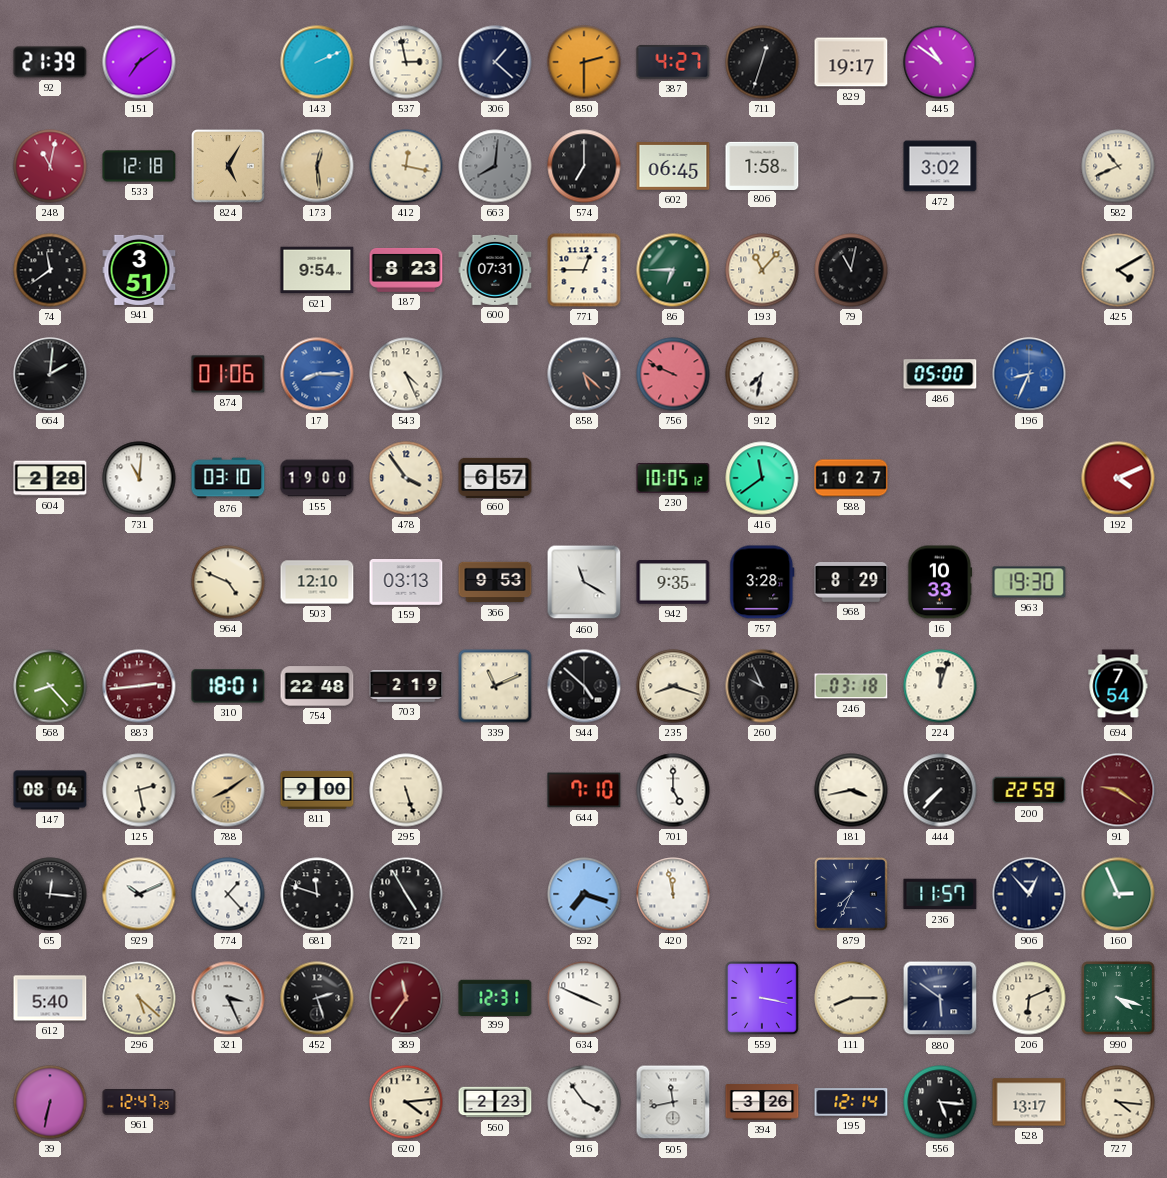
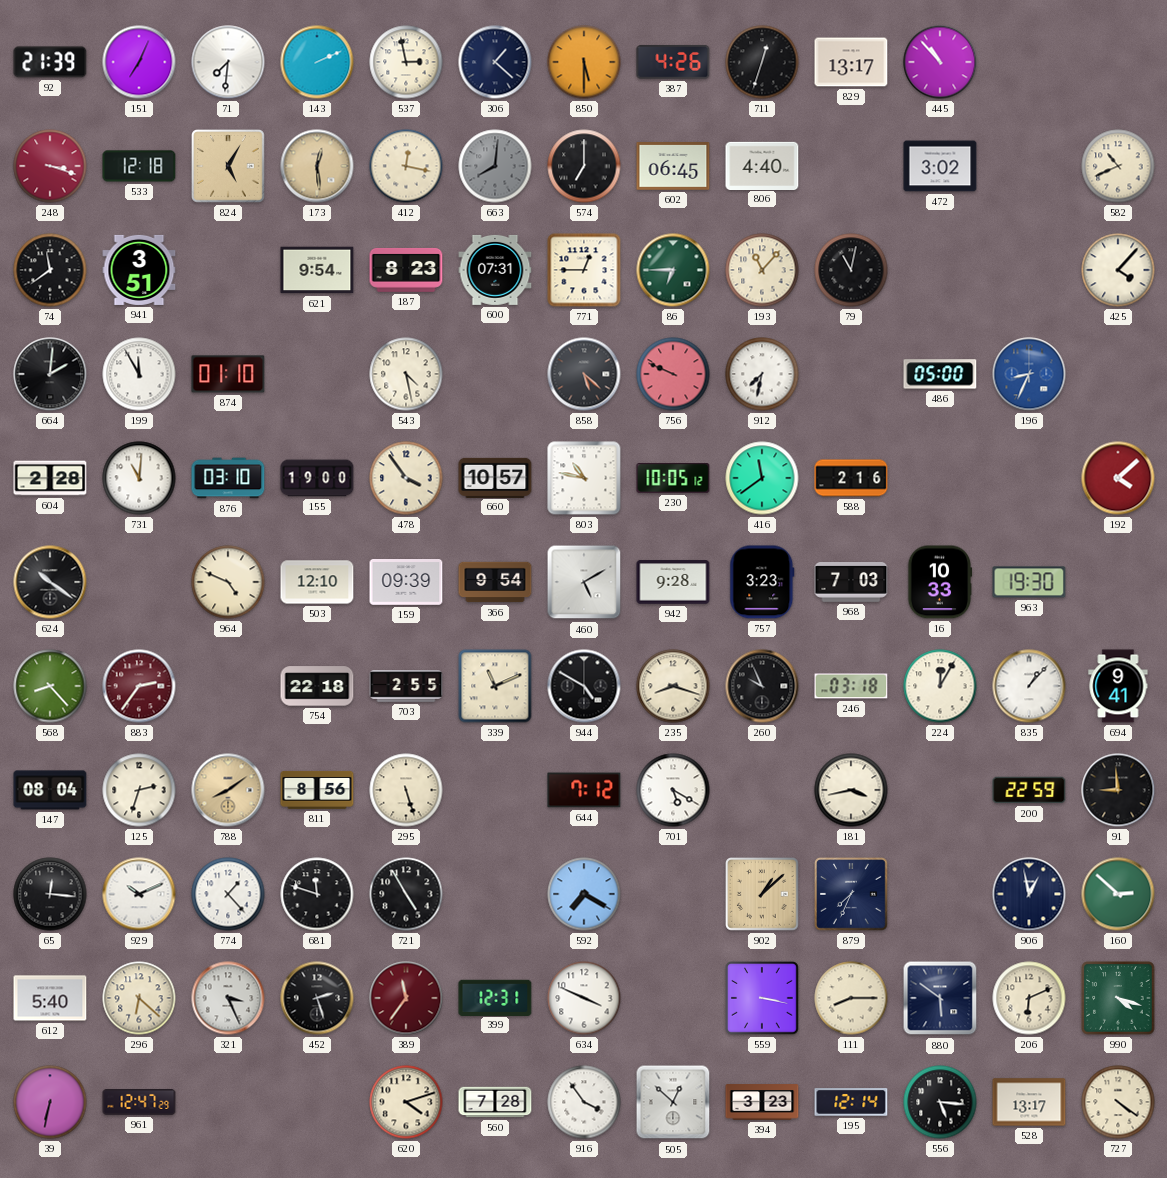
151: 7:09 -> 7:04
71: none -> 7:31
850: 2:30 -> 5:30
387: 4:27 -> 4:26
829: 19:17 -> 13:17
445: 10:51 -> 10:53
248: 11:02 -> 3:18
806: 1:58 -> 4:40
425: 4:10 -> 4:07
199: none -> 11:55
874: 01:06 -> 01:10
17: 8:15 -> none
543: 4:26 -> 4:28
660: 6:57 -> 10:57
803: none -> 10:47
588: 10:27 -> 2:16
192: 4:11 -> 4:08
624: none -> 10:21
159: 03:13 -> 09:39
366: 9:53 -> 9:54
460: 11:20 -> 5:10
942: 9:35 -> 9:28
757: 3:28 -> 3:23
968: 8:29 -> 7:03
883: 2:44 -> 2:36
310: 18:01 -> none
754: 22:48 -> 22:18
703: 2:19 -> 2:55
944: 4:52 -> 4:50
224: 12:03 -> 12:05
835: none -> 1:07
694: 7:54 -> 9:41
125: 2:28 -> 2:33
811: 9:00 -> 8:56
644: 7:10 -> 7:12
701: 5:00 -> 5:20
444: 7:37 -> none
91: 9:21 -> 8:59
91 dial: burgundy -> black
592: 7:18 -> 7:20
420: 11:58 -> none
902: none -> 1:08
236: 11:57 -> none
906: 12:53 -> 12:58
160: 2:56 -> 2:52
296: 5:22 -> 6:22
620: 4:14 -> 4:12
560: 2:23 -> 7:28
505: 11:43 -> 12:52
394: 3:26 -> 3:23
727: 4:16 -> 4:21
